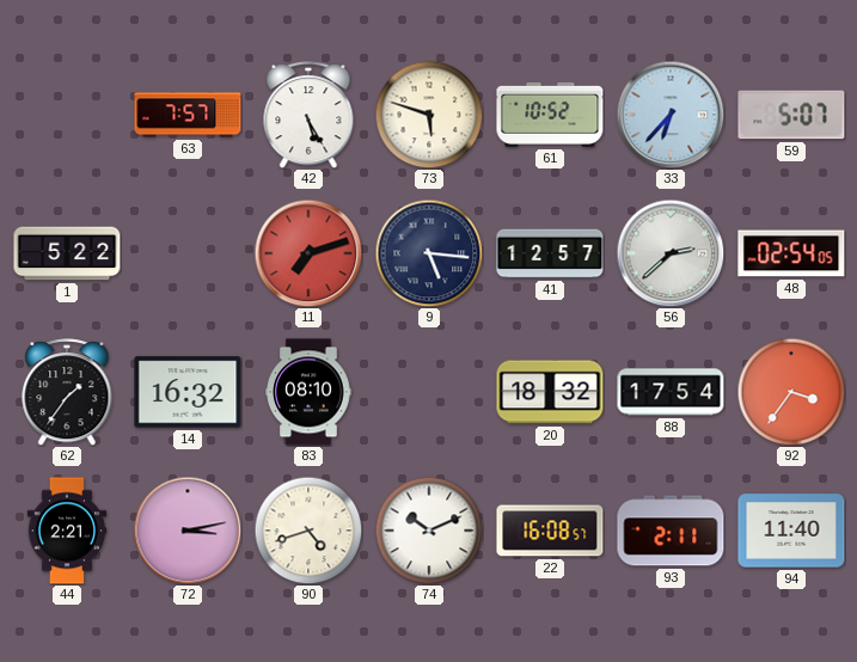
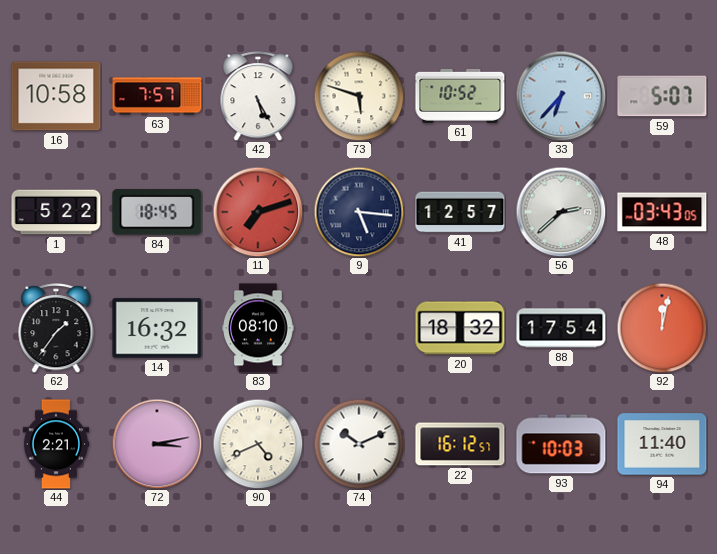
16: none -> 10:58
84: none -> 18:45
48: 02:54 -> 03:43
92: 3:36 -> 12:02
90: 4:42 -> 4:41
22: 16:08 -> 16:12
93: 2:11 -> 10:03
